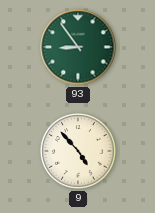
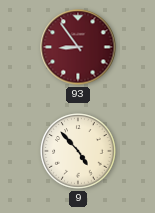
93 dial: green -> burgundy
